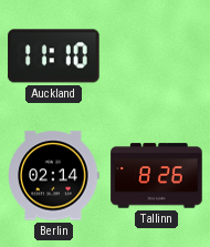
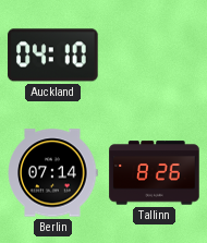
Auckland: 11:10 -> 04:10
Berlin: 02:14 -> 07:14
